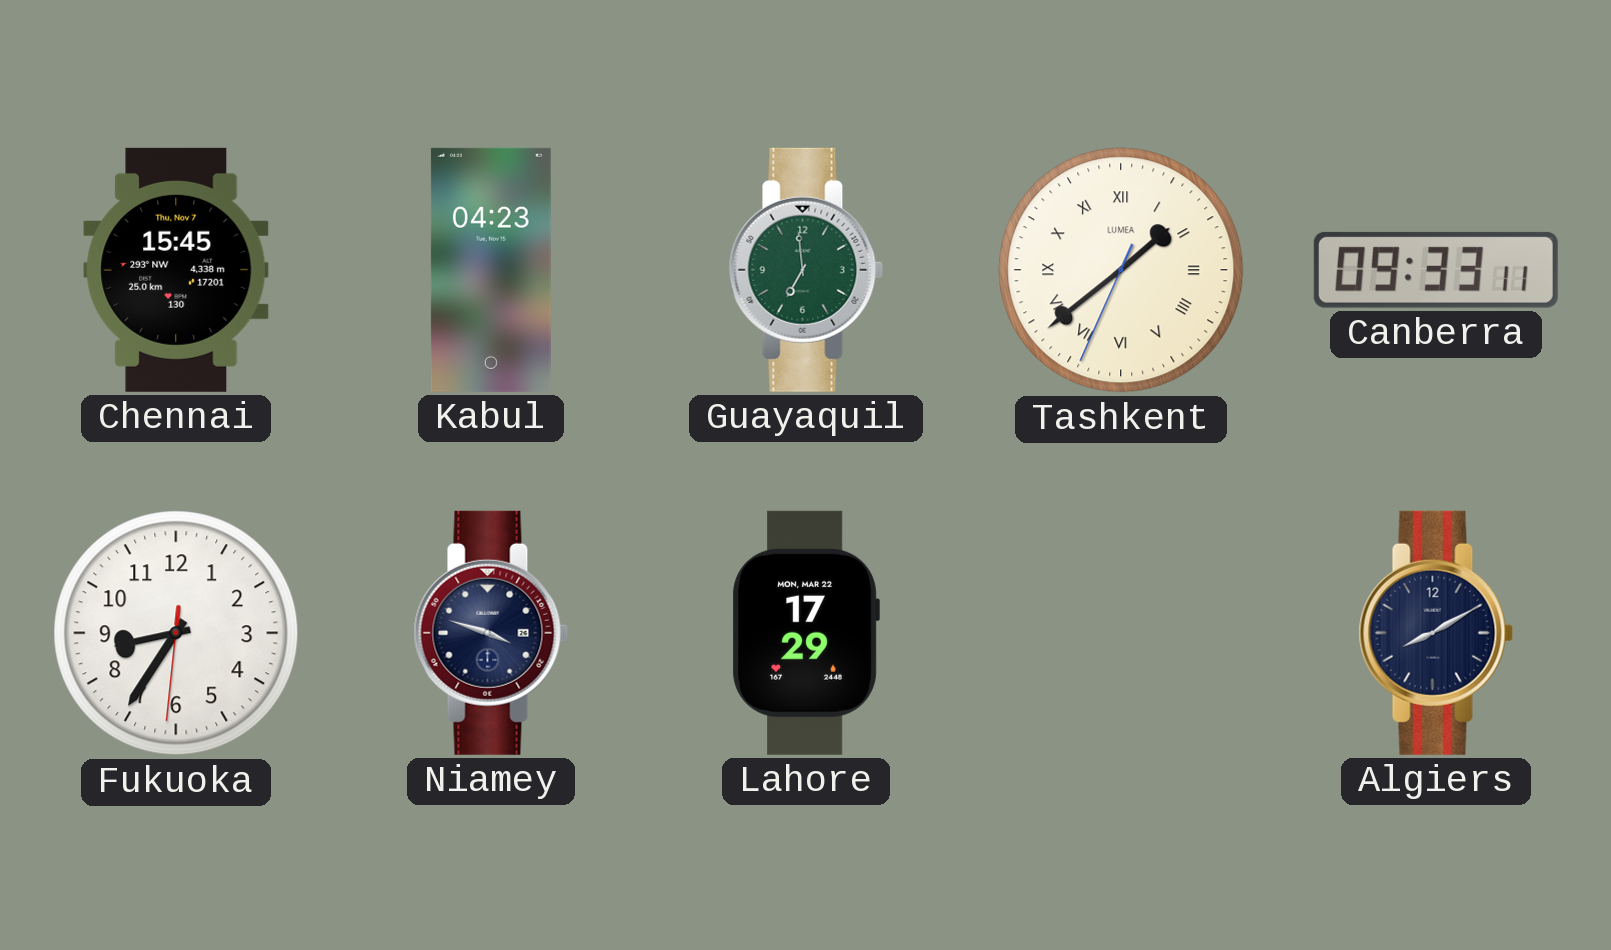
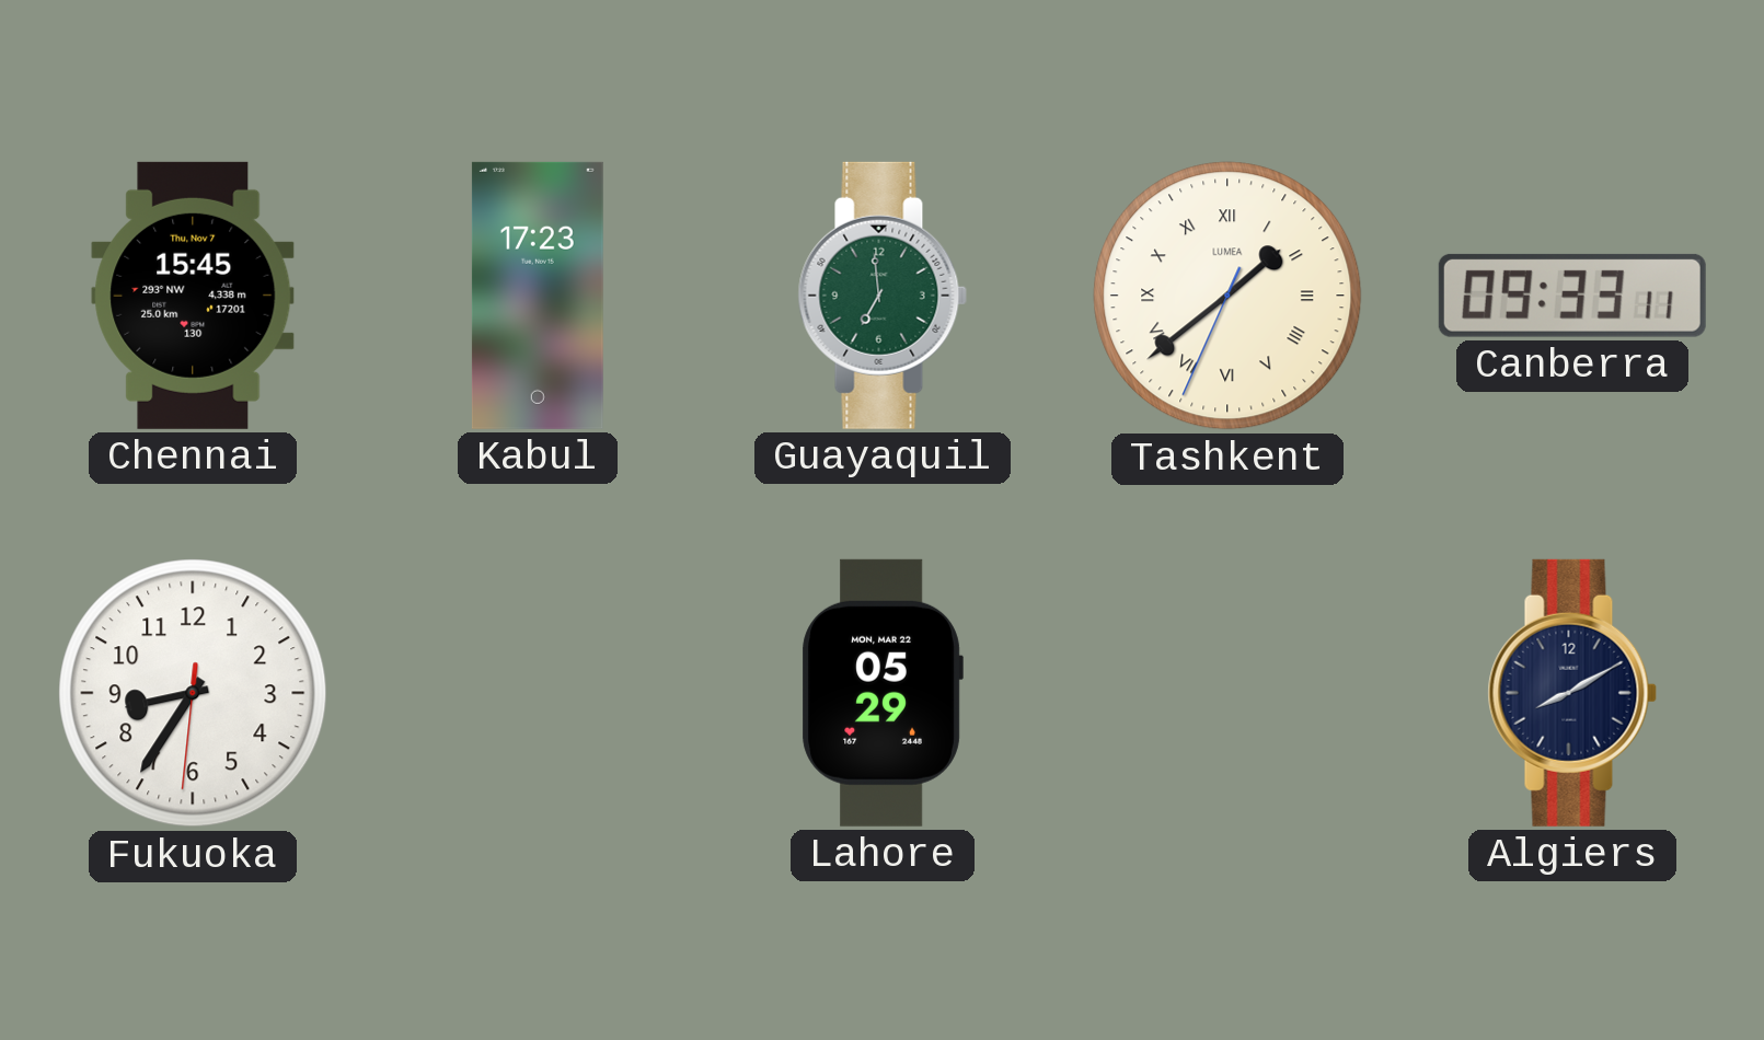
Kabul: 04:23 -> 17:23
Niamey: 3:48 -> none
Lahore: 17:29 -> 05:29
